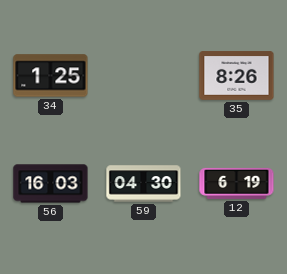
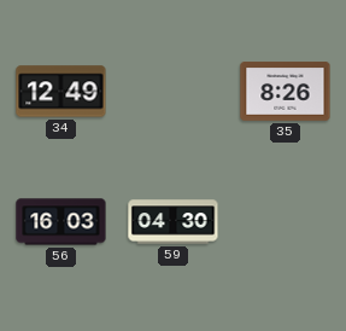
34: 1:25 -> 12:49
12: 6:19 -> none
